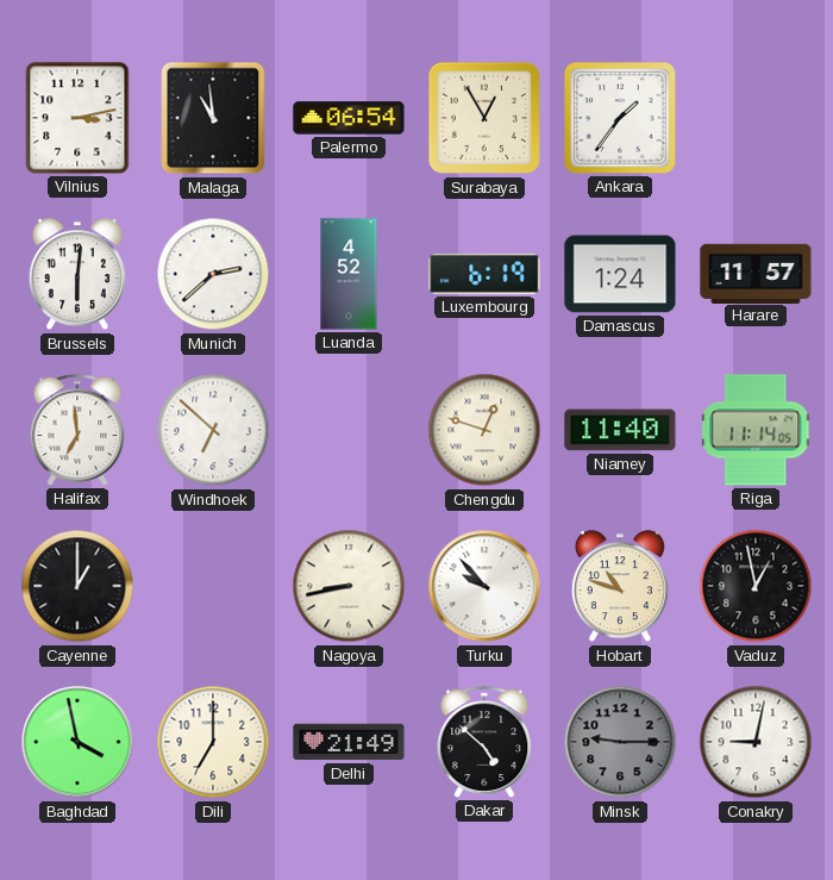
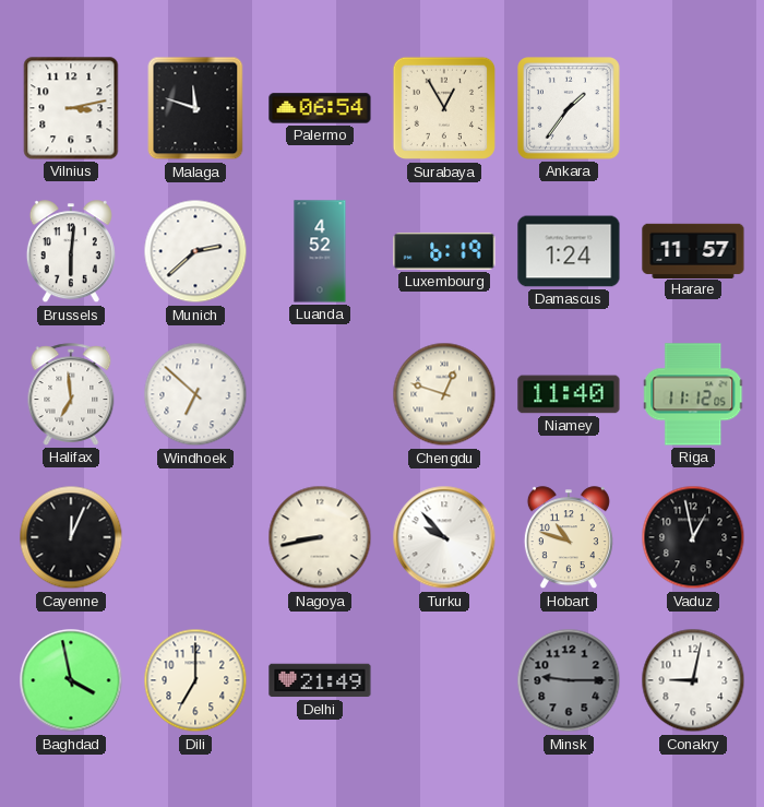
Malaga: 10:59 -> 11:48
Riga: 11:14 -> 11:12
Cayenne: 1:00 -> 12:04
Dakar: 4:52 -> none
